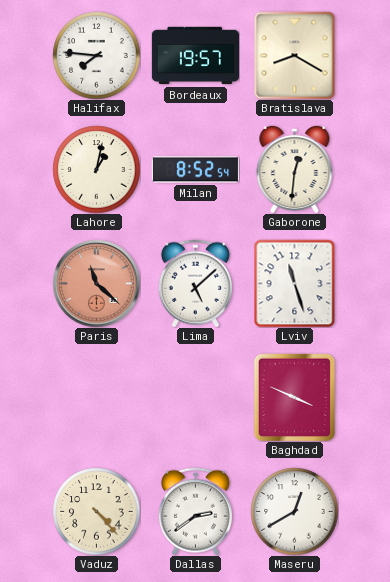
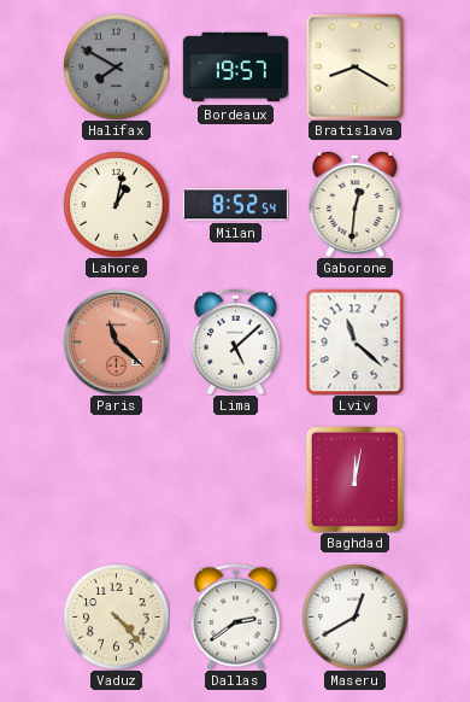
Halifax: 7:46 -> 7:50
Halifax dial: white -> grey
Lviv: 11:27 -> 11:22
Baghdad: 3:49 -> 12:02
